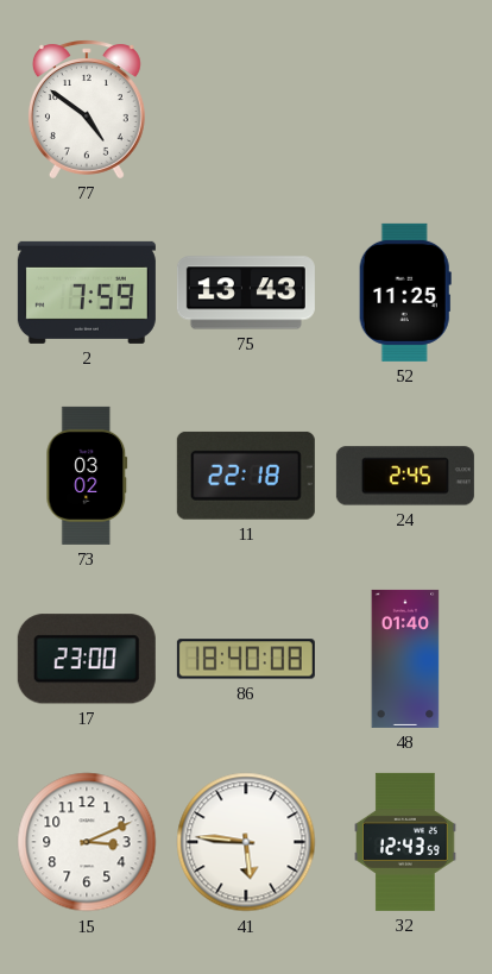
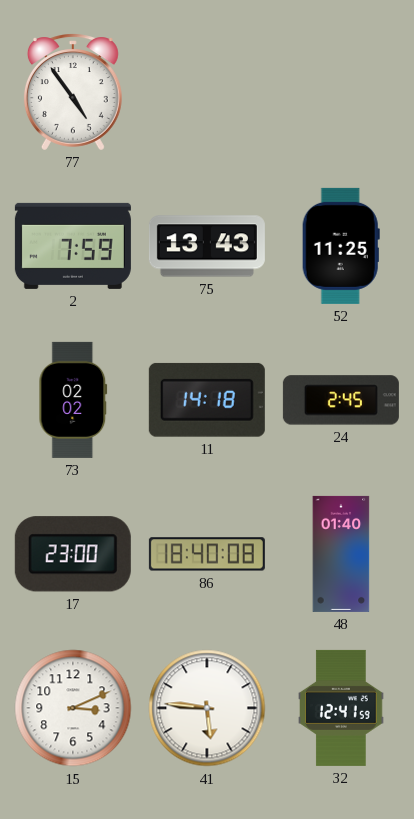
77: 4:51 -> 4:54
73: 03:02 -> 02:02
11: 22:18 -> 14:18
32: 12:43 -> 12:41
